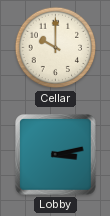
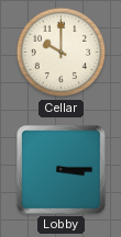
Lobby: 3:13 -> 3:15
